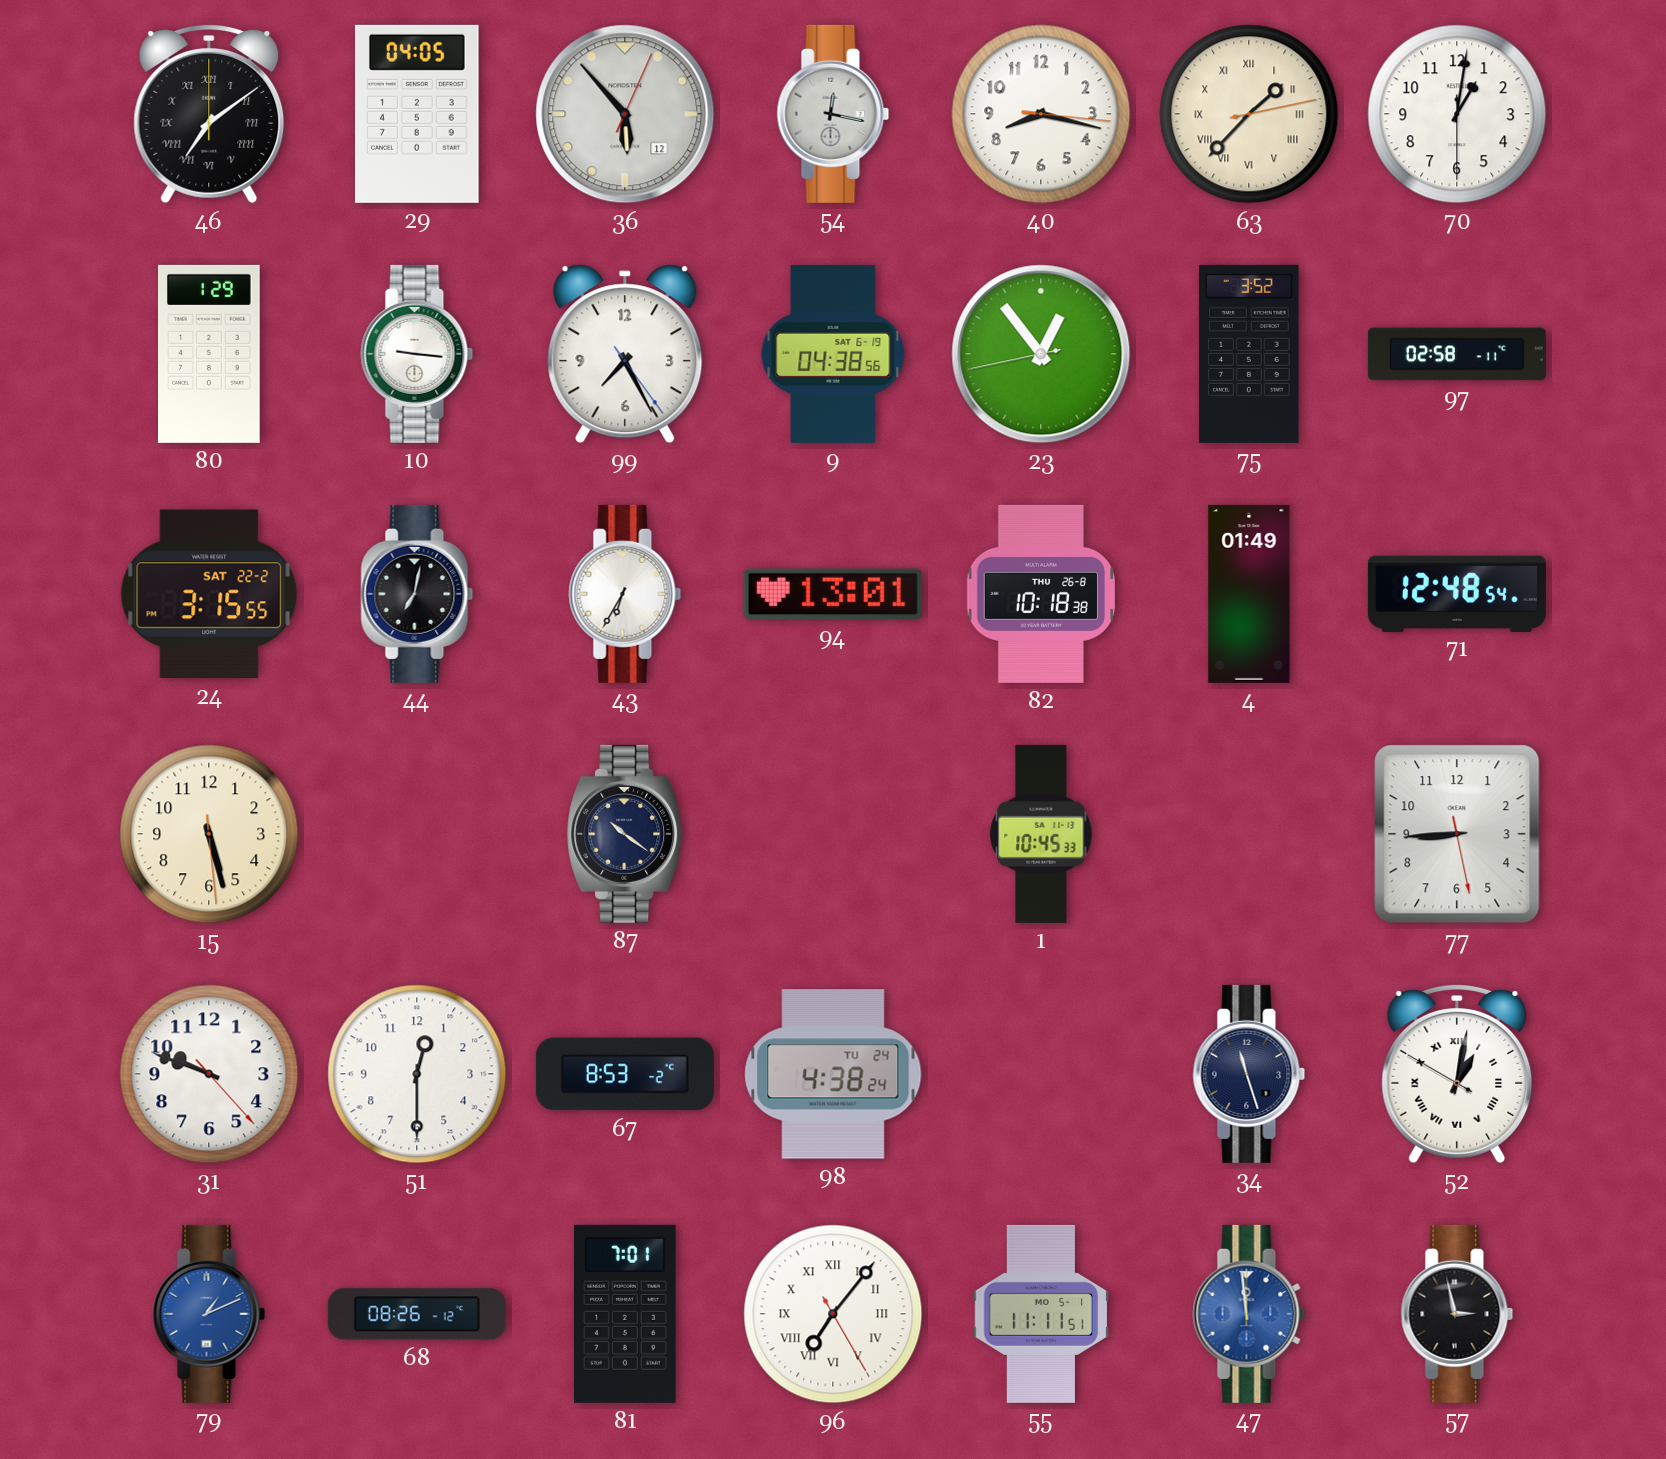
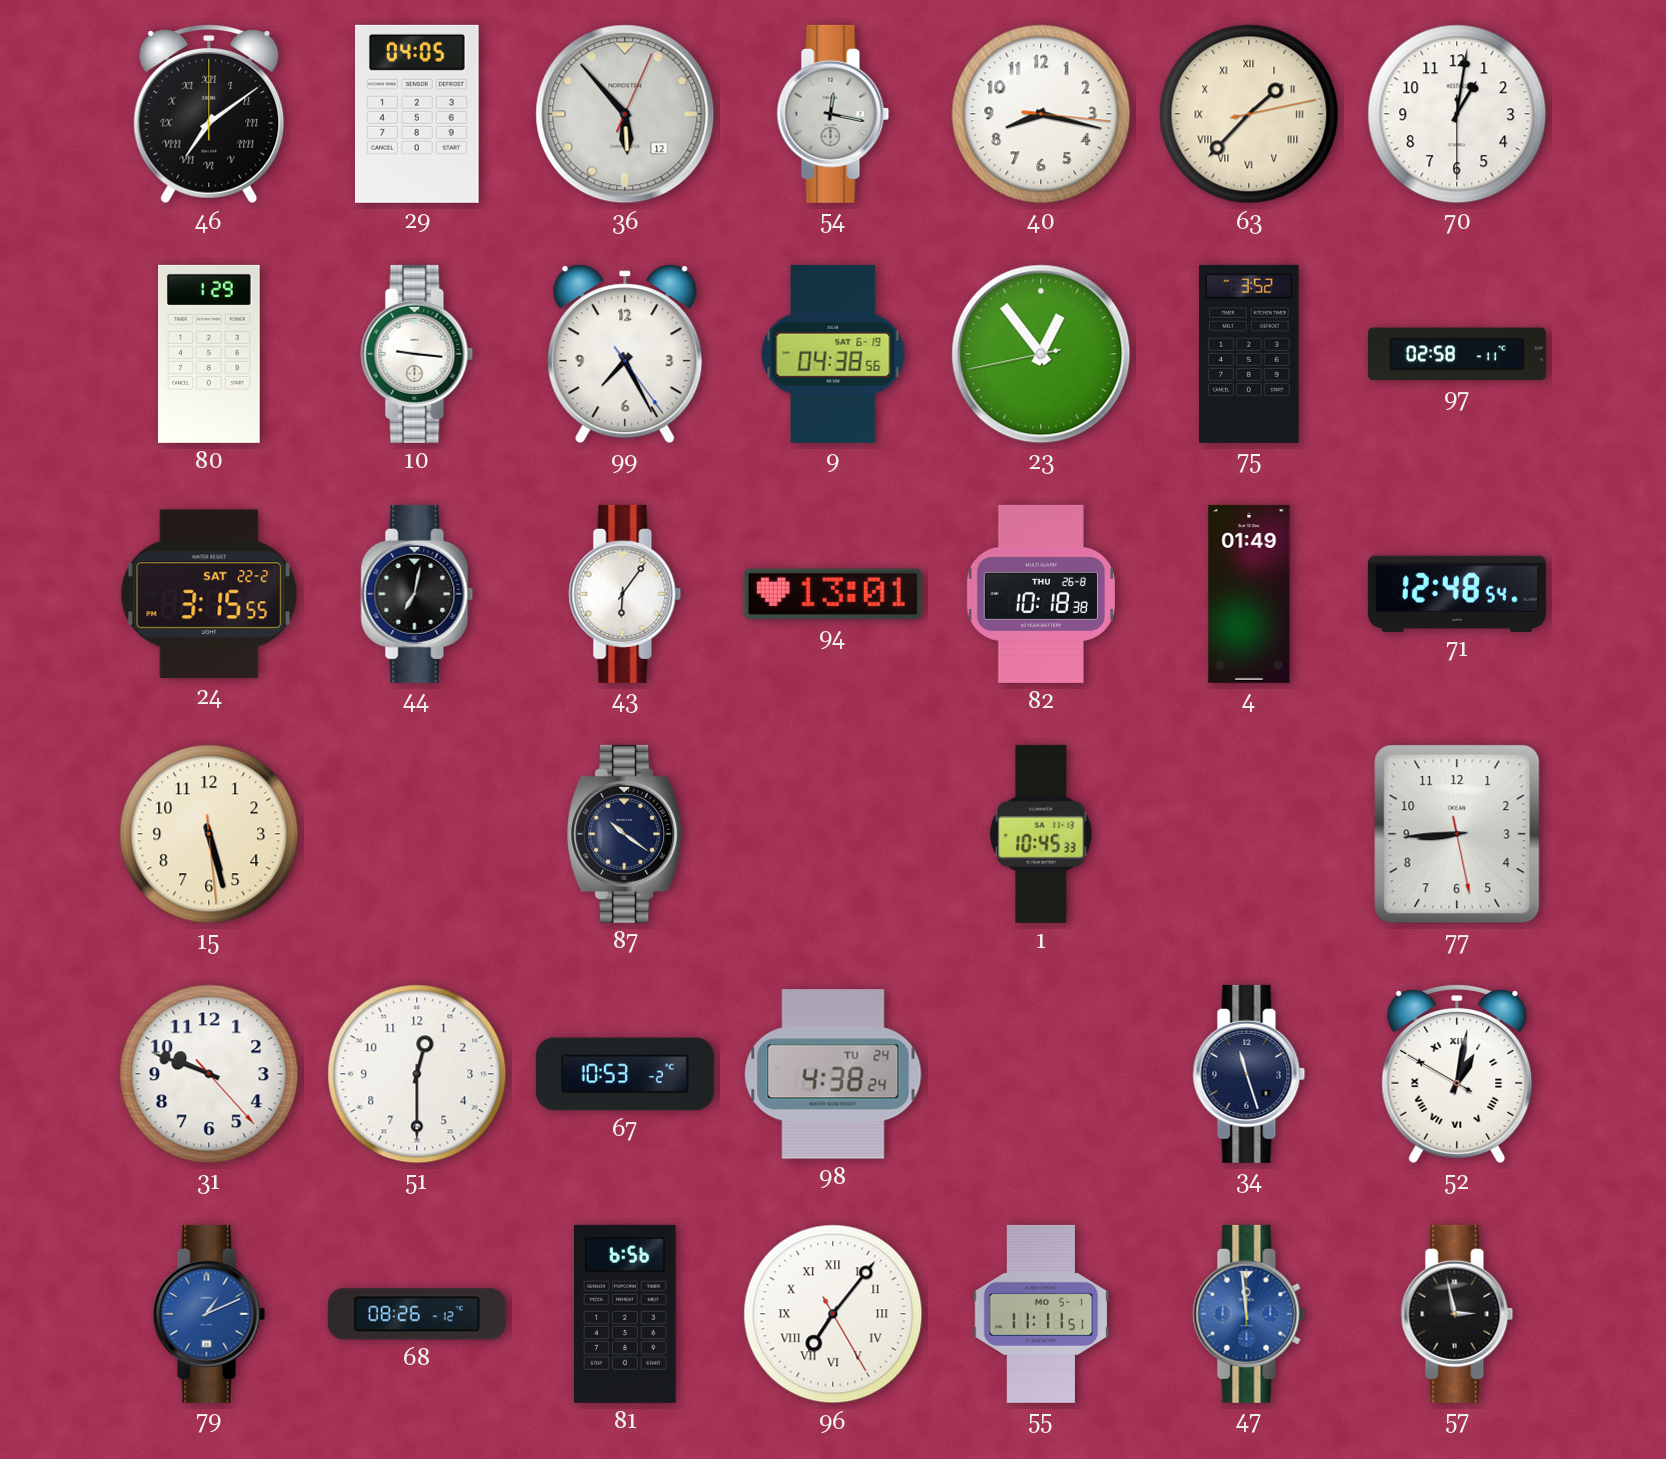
43: 6:35 -> 6:06
67: 8:53 -> 10:53
81: 7:01 -> 6:56
